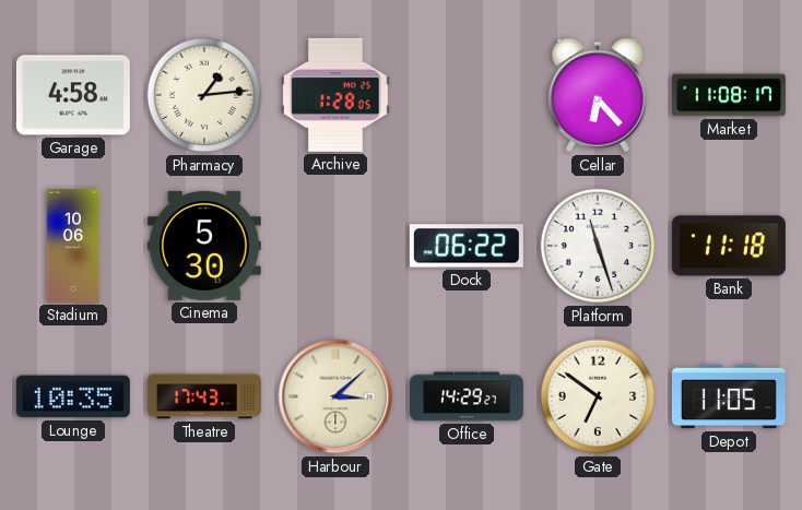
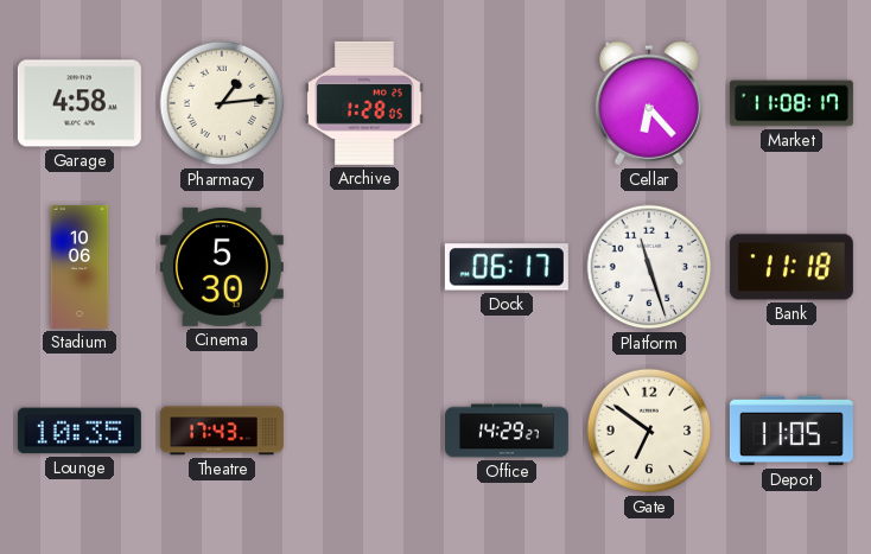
Dock: 06:22 -> 06:17
Harbour: 3:08 -> none
